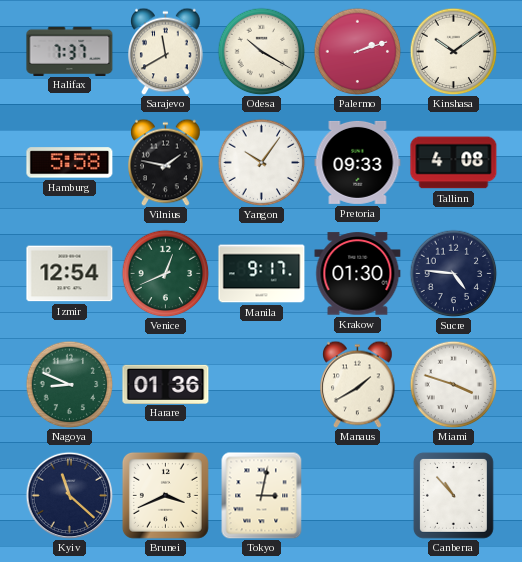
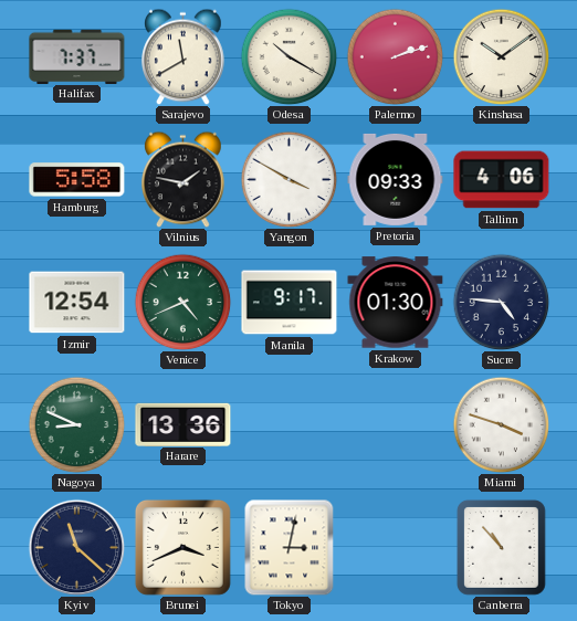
Yangon: 10:06 -> 3:50
Tallinn: 4:08 -> 4:06
Venice: 12:41 -> 4:41
Harare: 01:36 -> 13:36
Manaus: 1:40 -> none
